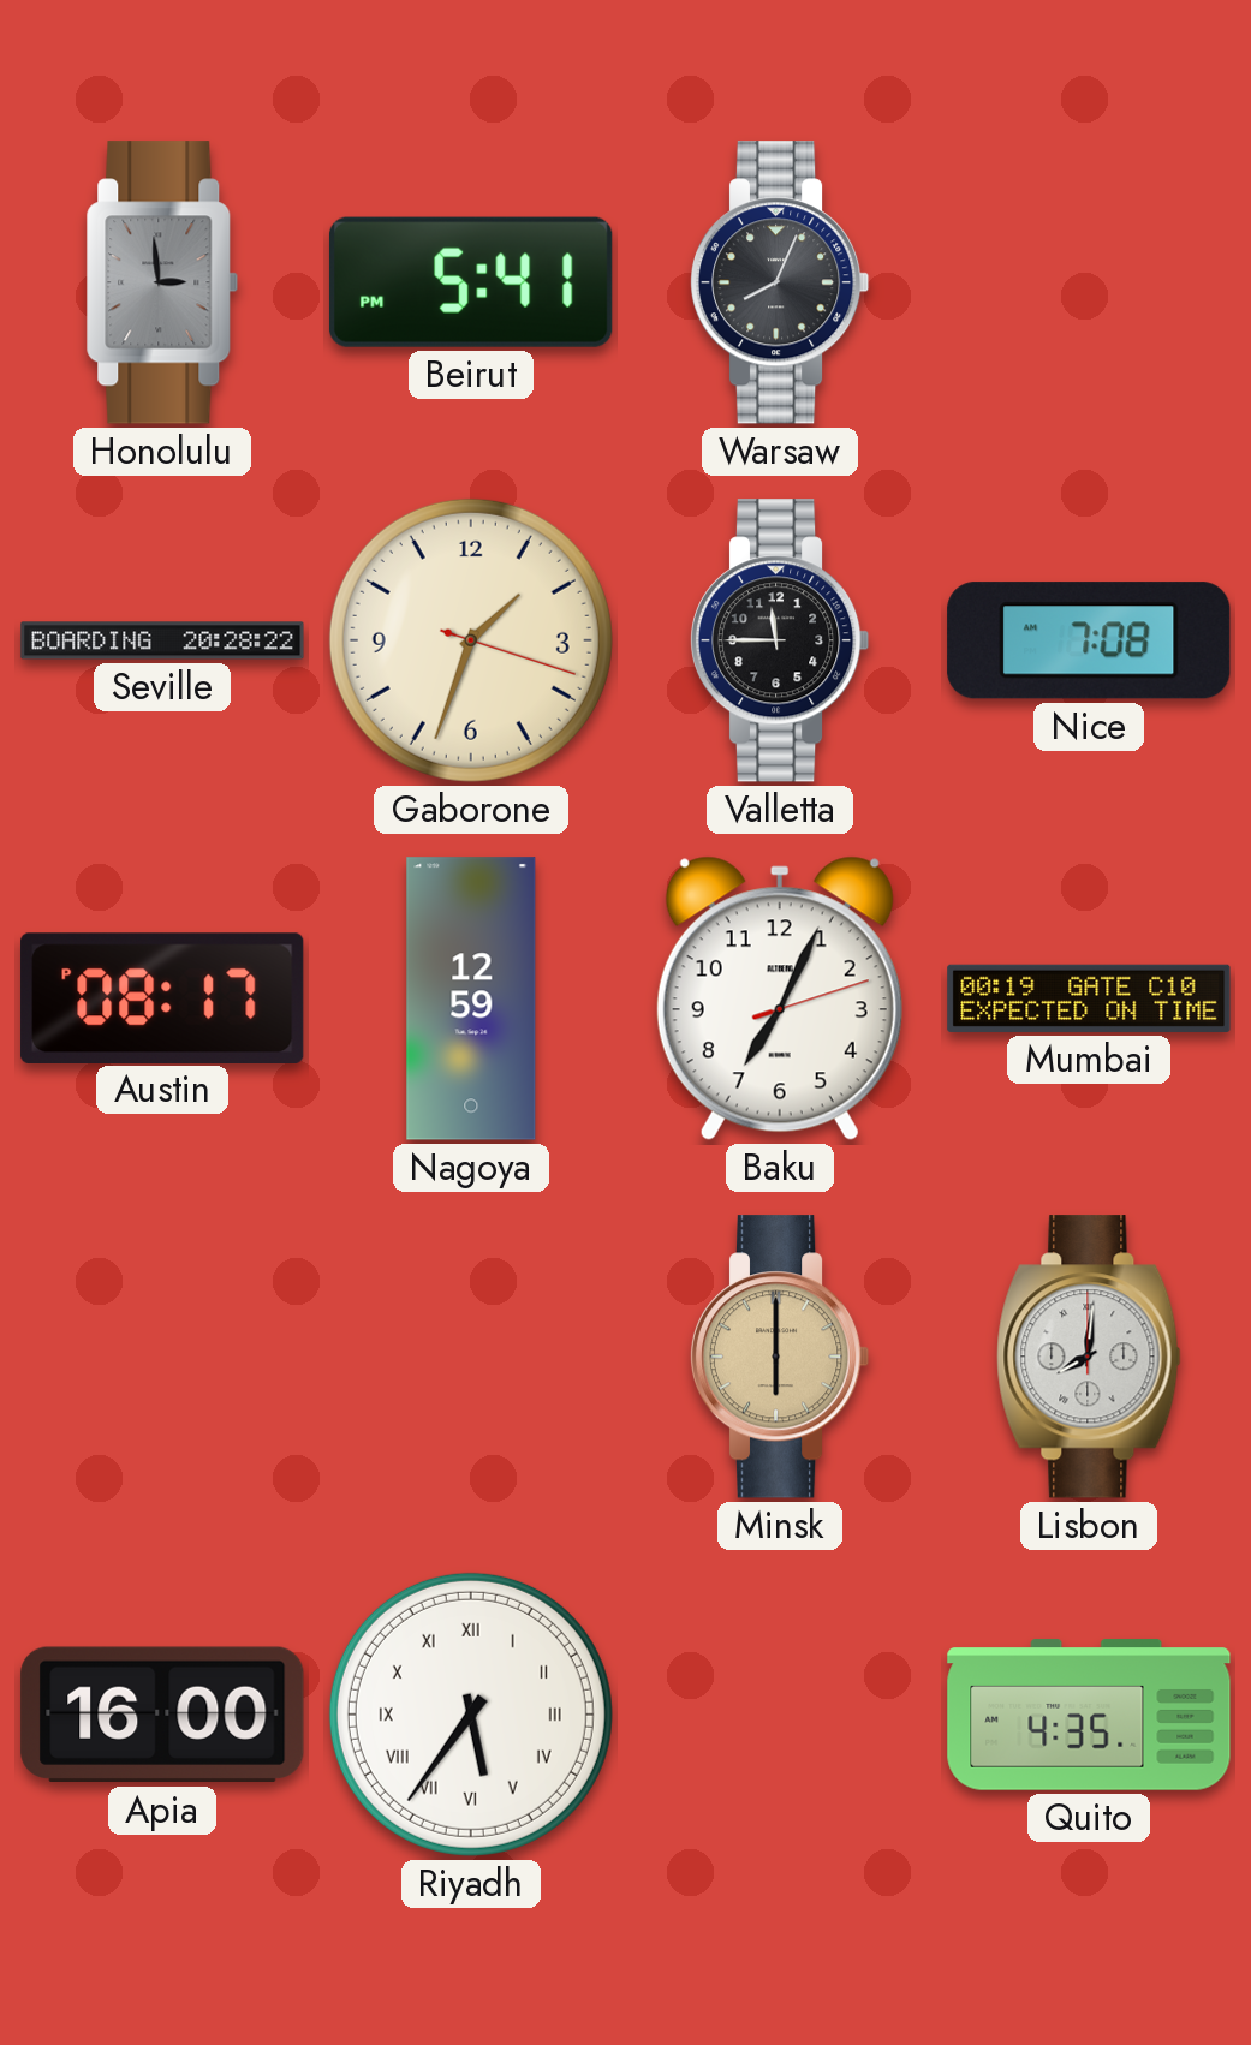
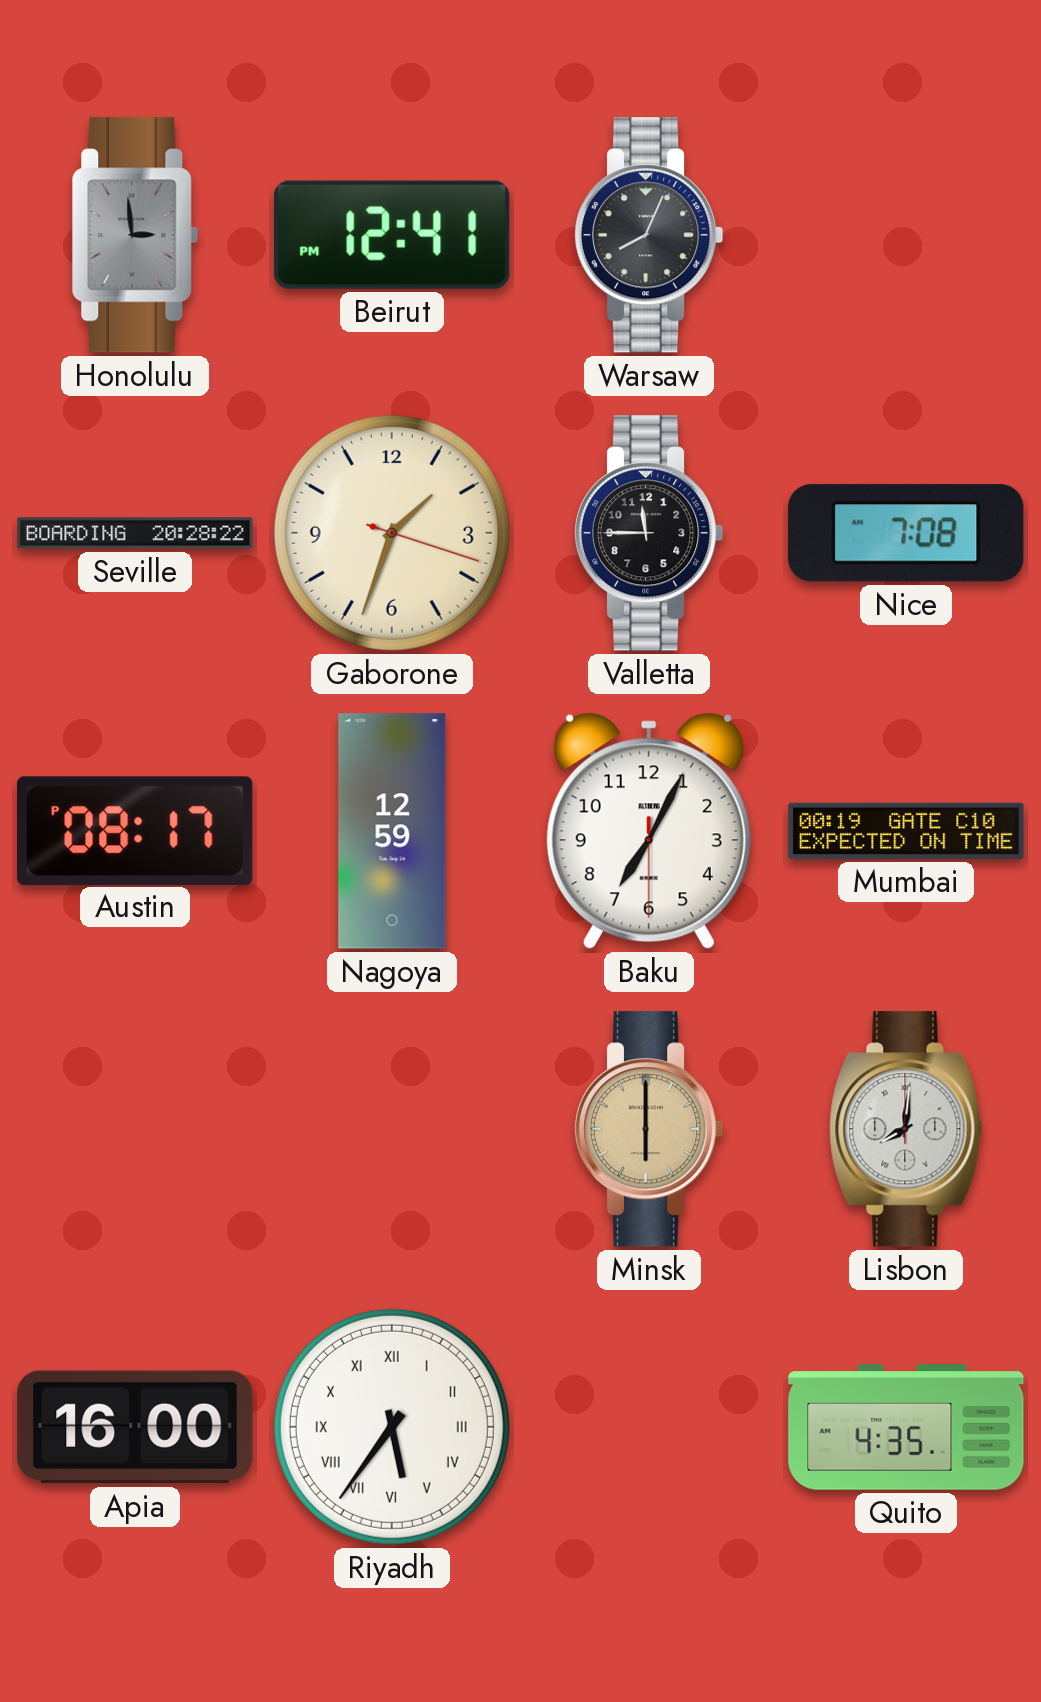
Beirut: 5:41 -> 12:41
Baku: 7:04:12 -> 7:04:30
